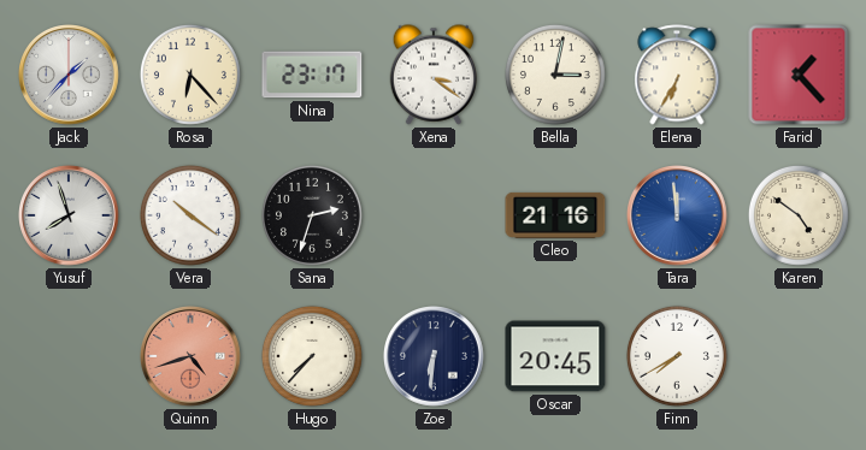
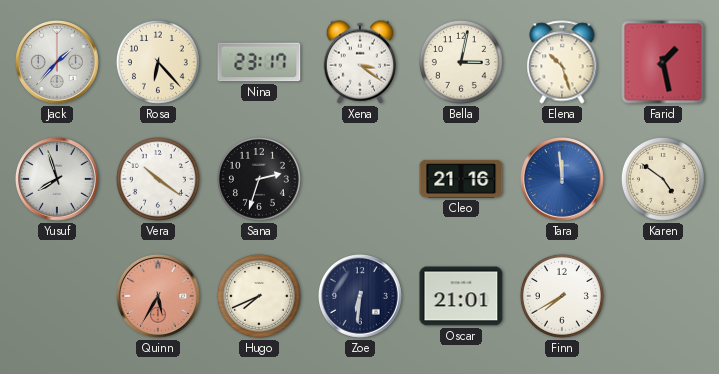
Elena: 6:35 -> 10:27
Farid: 1:23 -> 1:28
Quinn: 4:42 -> 5:35
Hugo: 7:37 -> 7:41
Oscar: 20:45 -> 21:01
